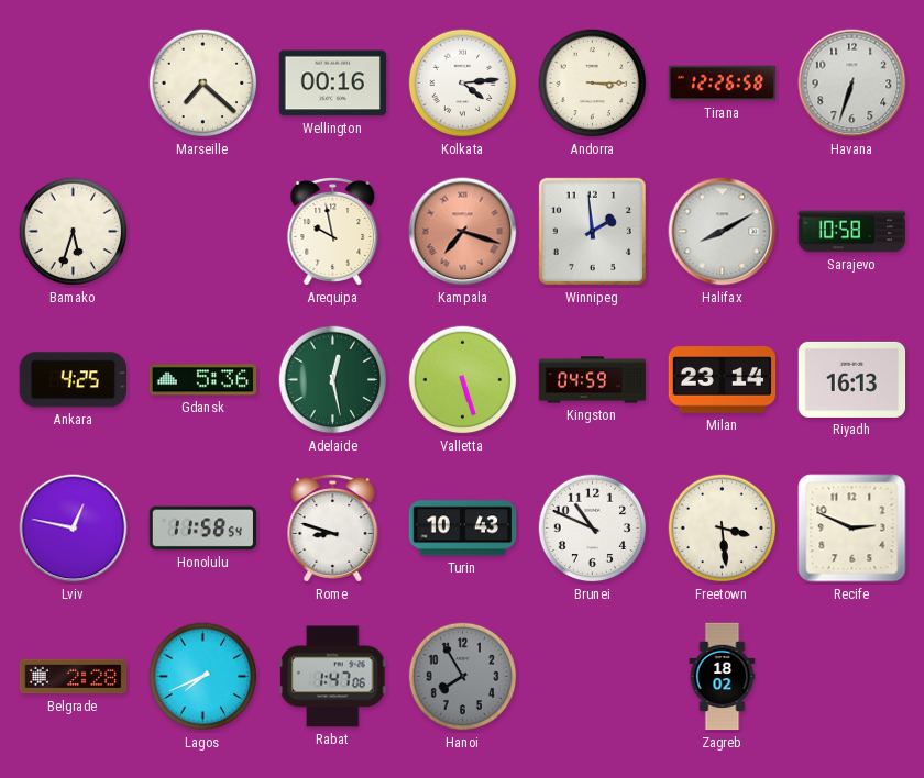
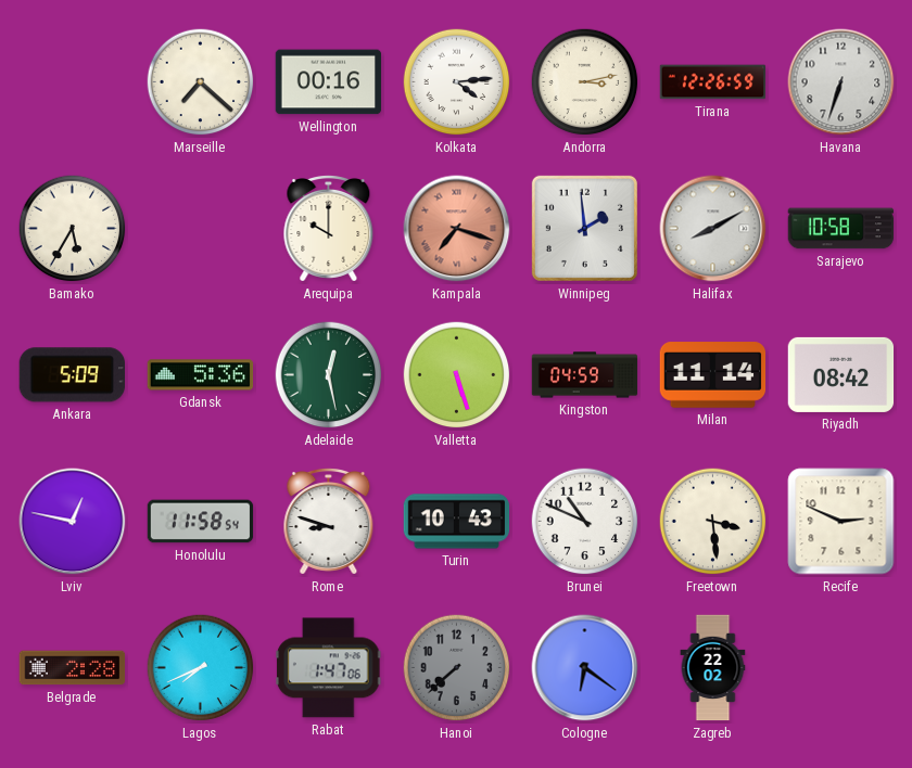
Andorra: 3:15 -> 3:13
Tirana: 12:26:58 -> 12:26:59
Bamako: 5:33 -> 5:35
Arequipa: 9:58 -> 10:00
Ankara: 4:25 -> 5:09
Milan: 23:14 -> 11:14
Riyadh: 16:13 -> 08:42
Hanoi: 7:55 -> 7:38
Cologne: none -> 6:21
Zagreb: 18:02 -> 22:02
